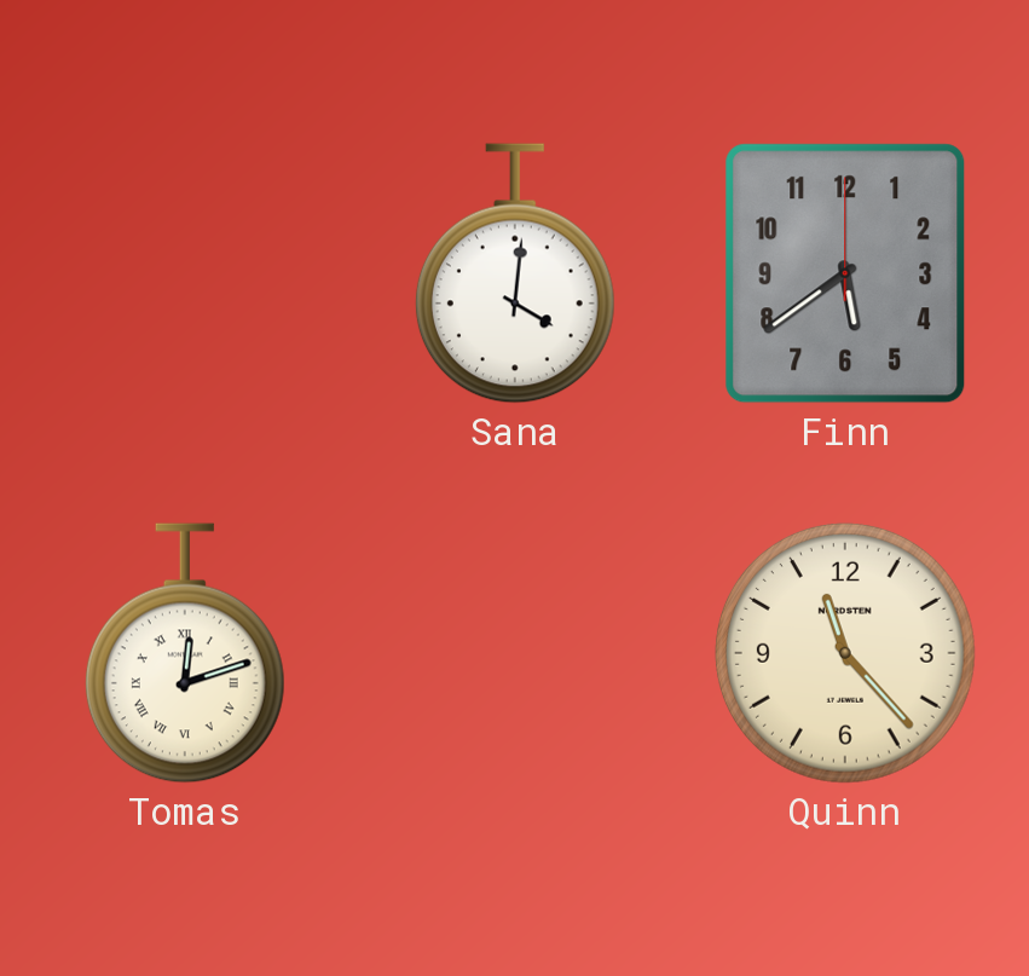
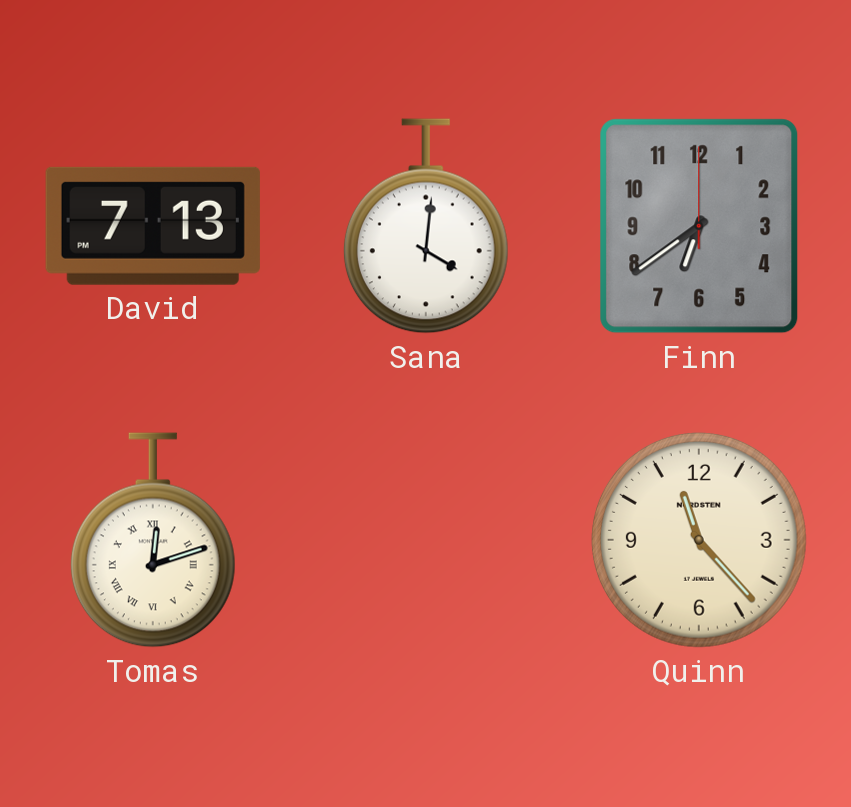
David: none -> 7:13
Finn: 5:39 -> 6:39
